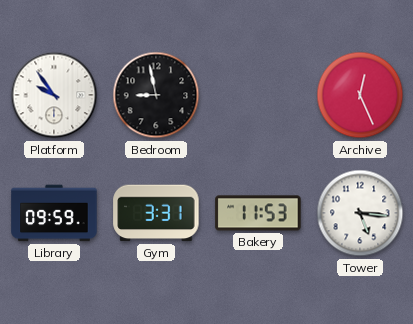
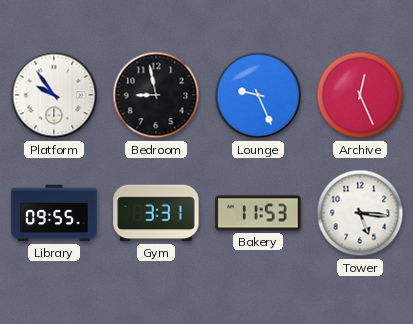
Lounge: none -> 9:26
Library: 09:59 -> 09:55
